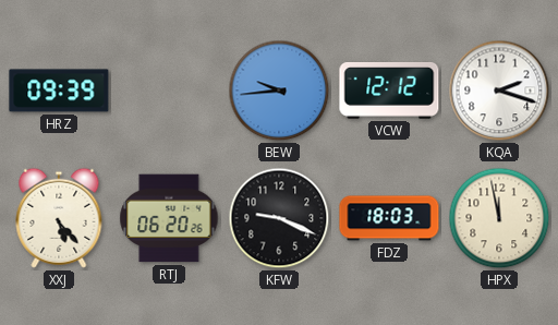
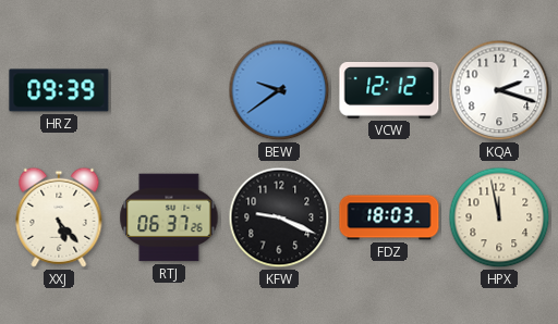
BEW: 9:44 -> 9:39
RTJ: 06:20 -> 06:37
